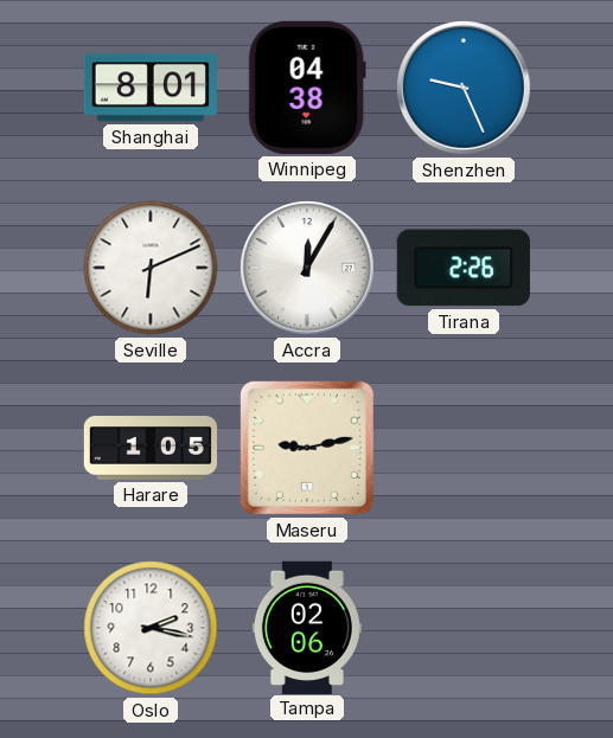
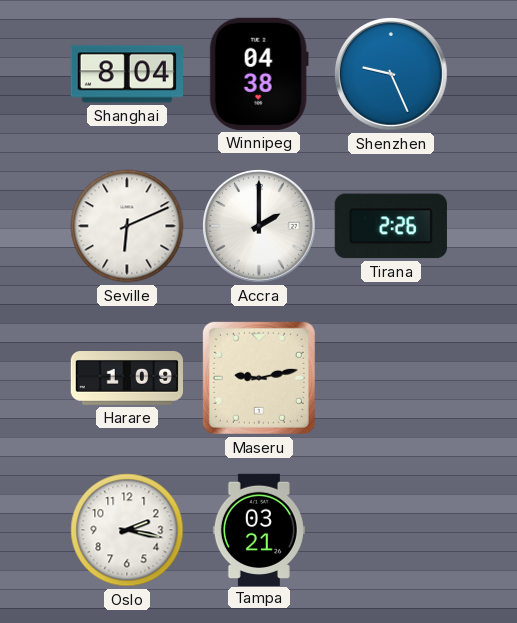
Shanghai: 8:01 -> 8:04
Accra: 12:05 -> 2:00
Harare: 1:05 -> 1:09
Tampa: 02:06 -> 03:21
